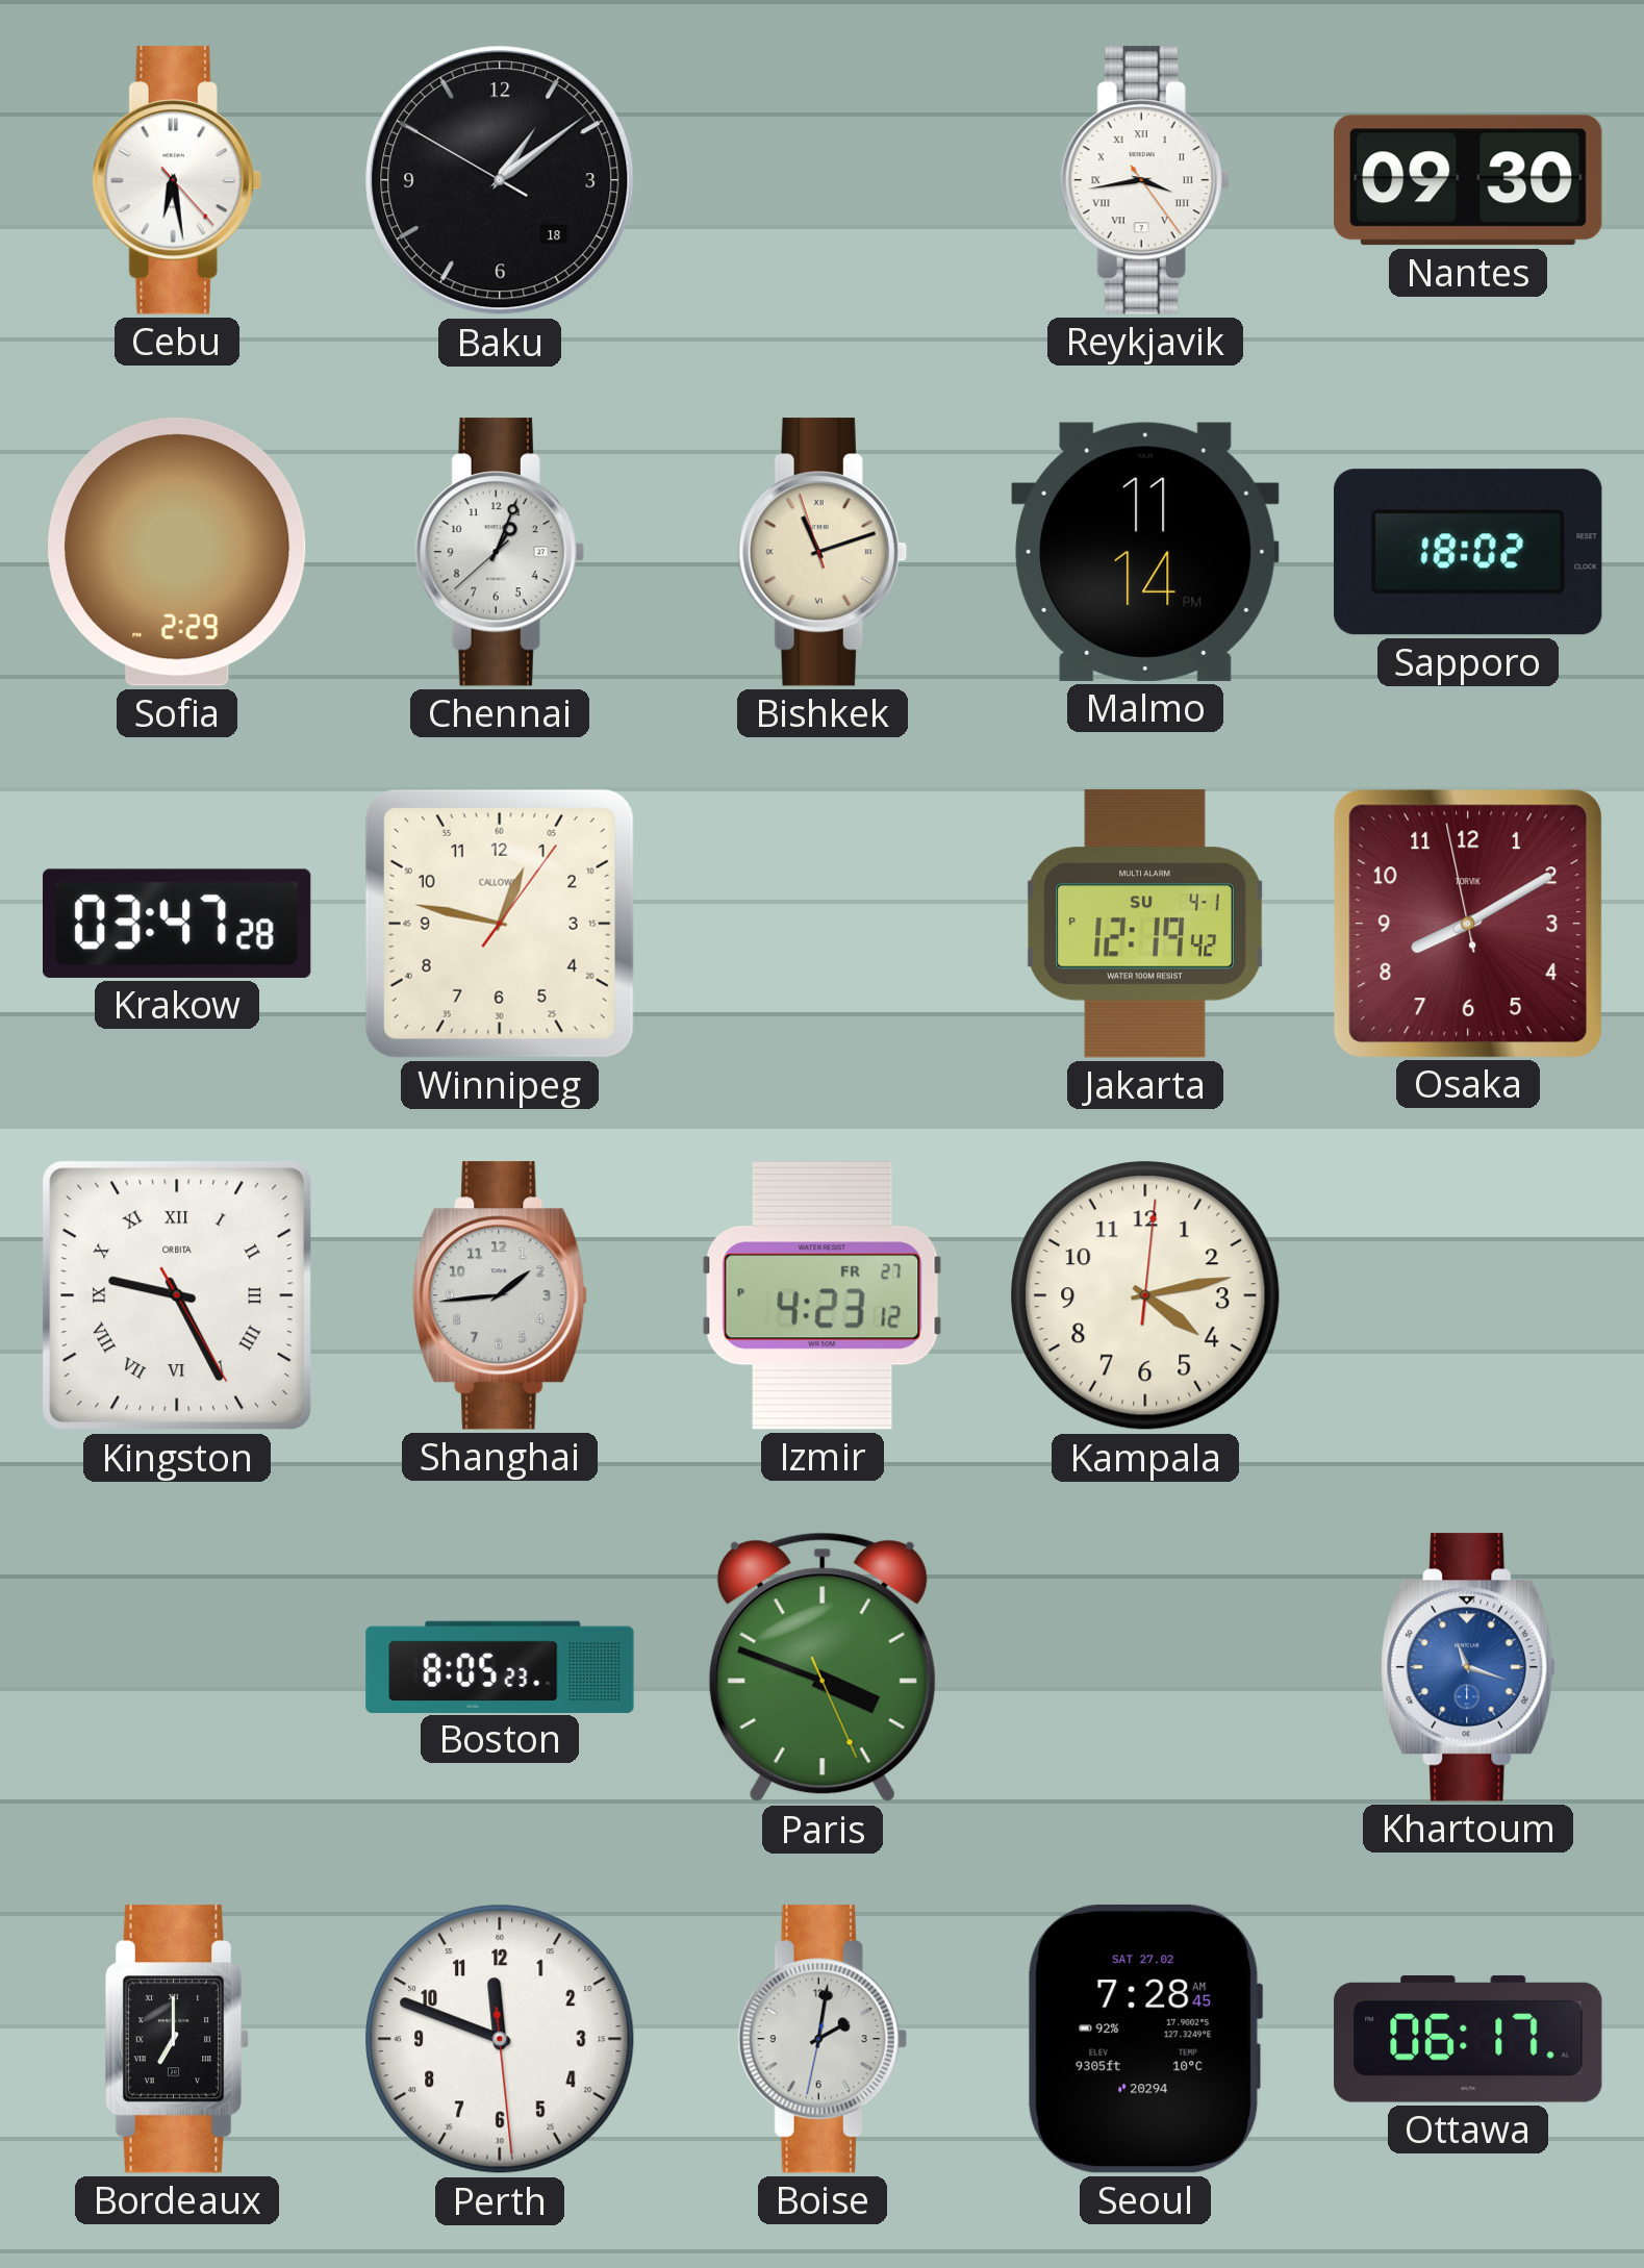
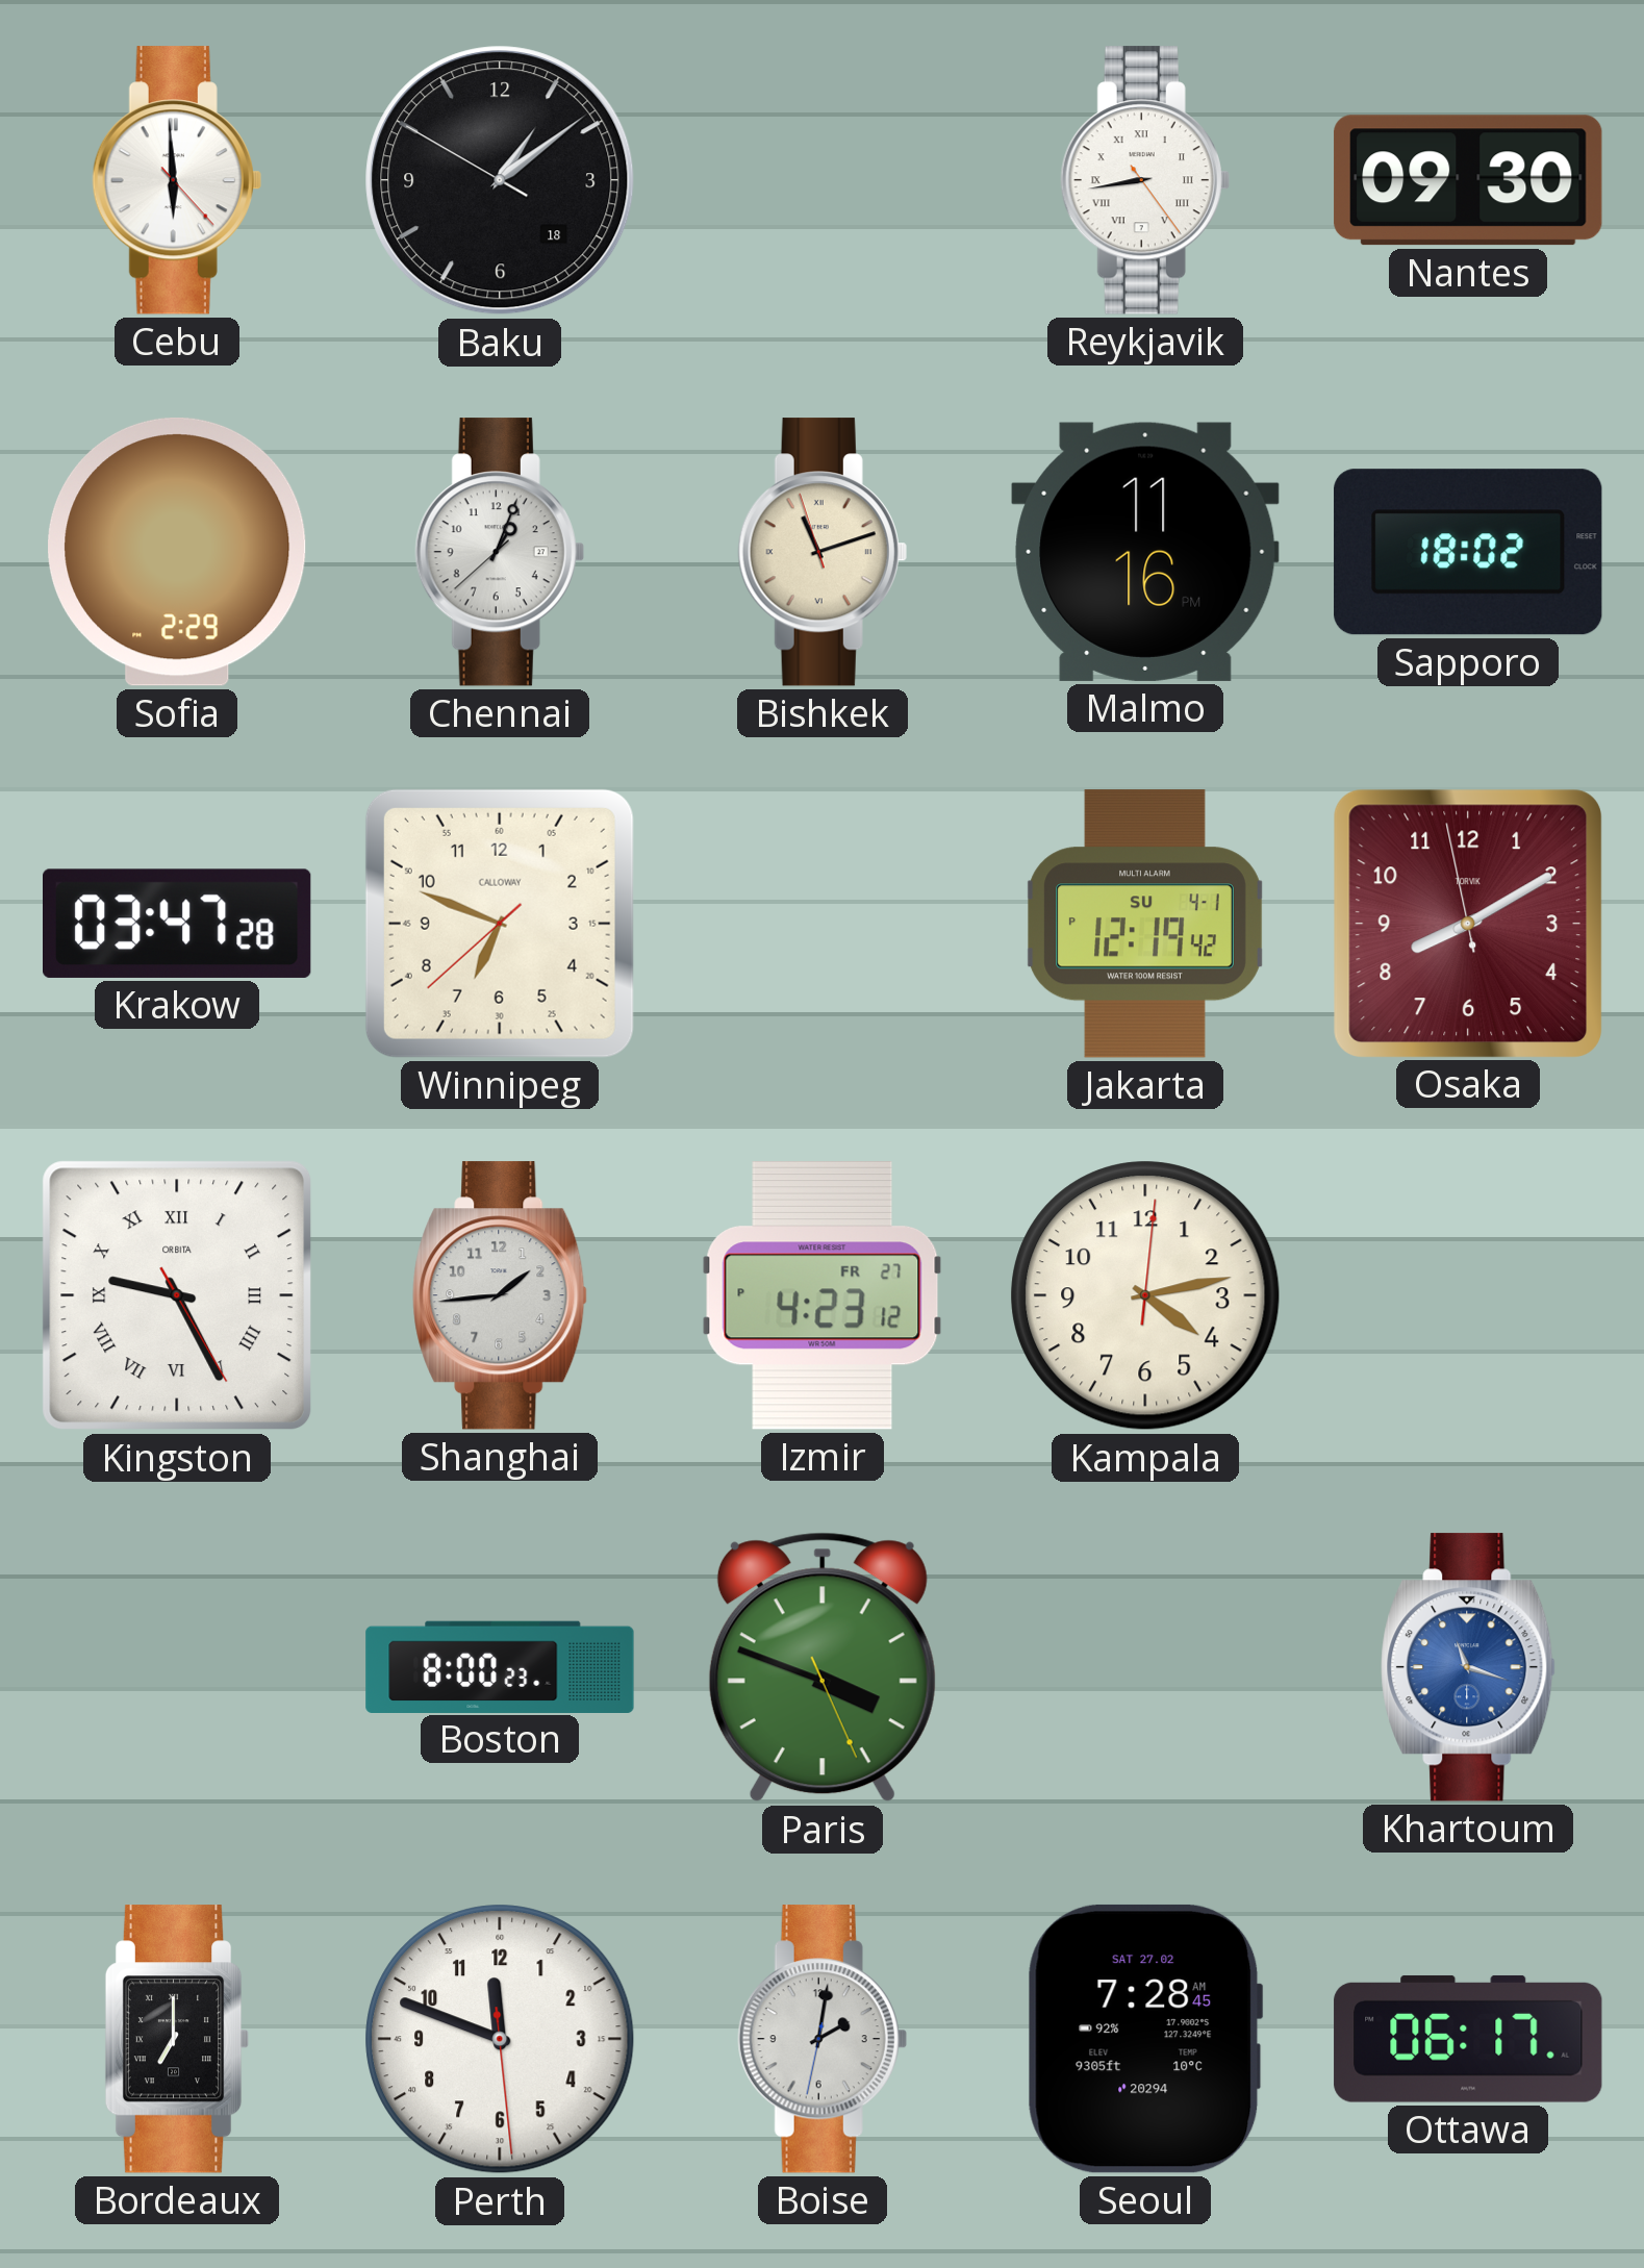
Cebu: 6:28 -> 5:59
Reykjavik: 3:43 -> 8:43
Malmo: 11:14 -> 11:16
Winnipeg: 12:47 -> 6:48
Boston: 8:05 -> 8:00
